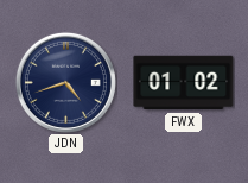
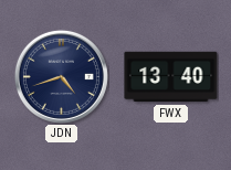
FWX: 01:02 -> 13:40
